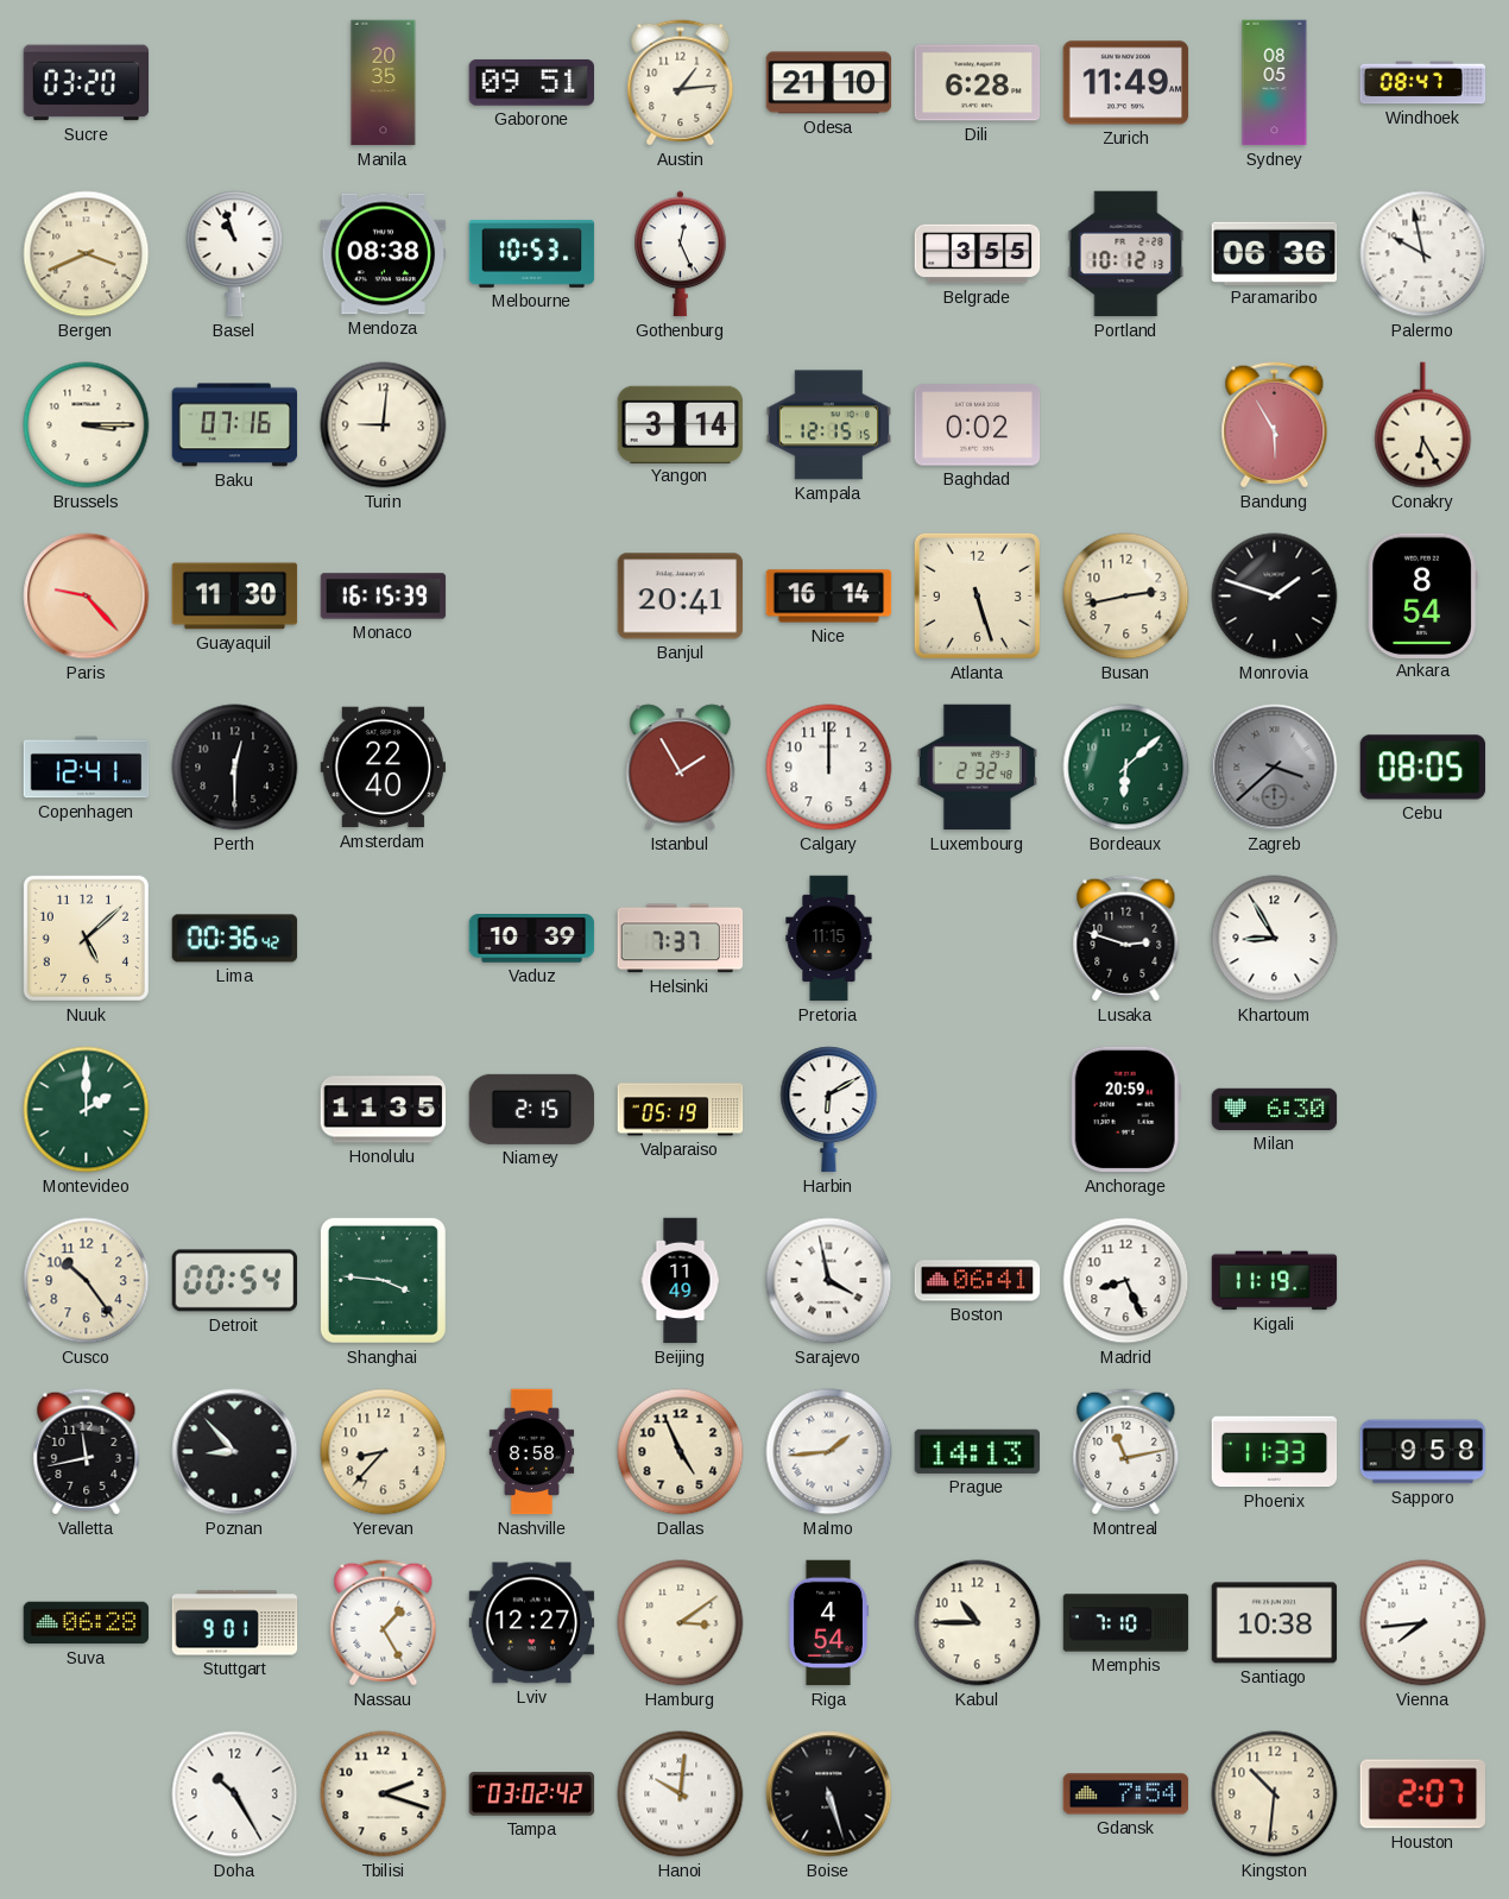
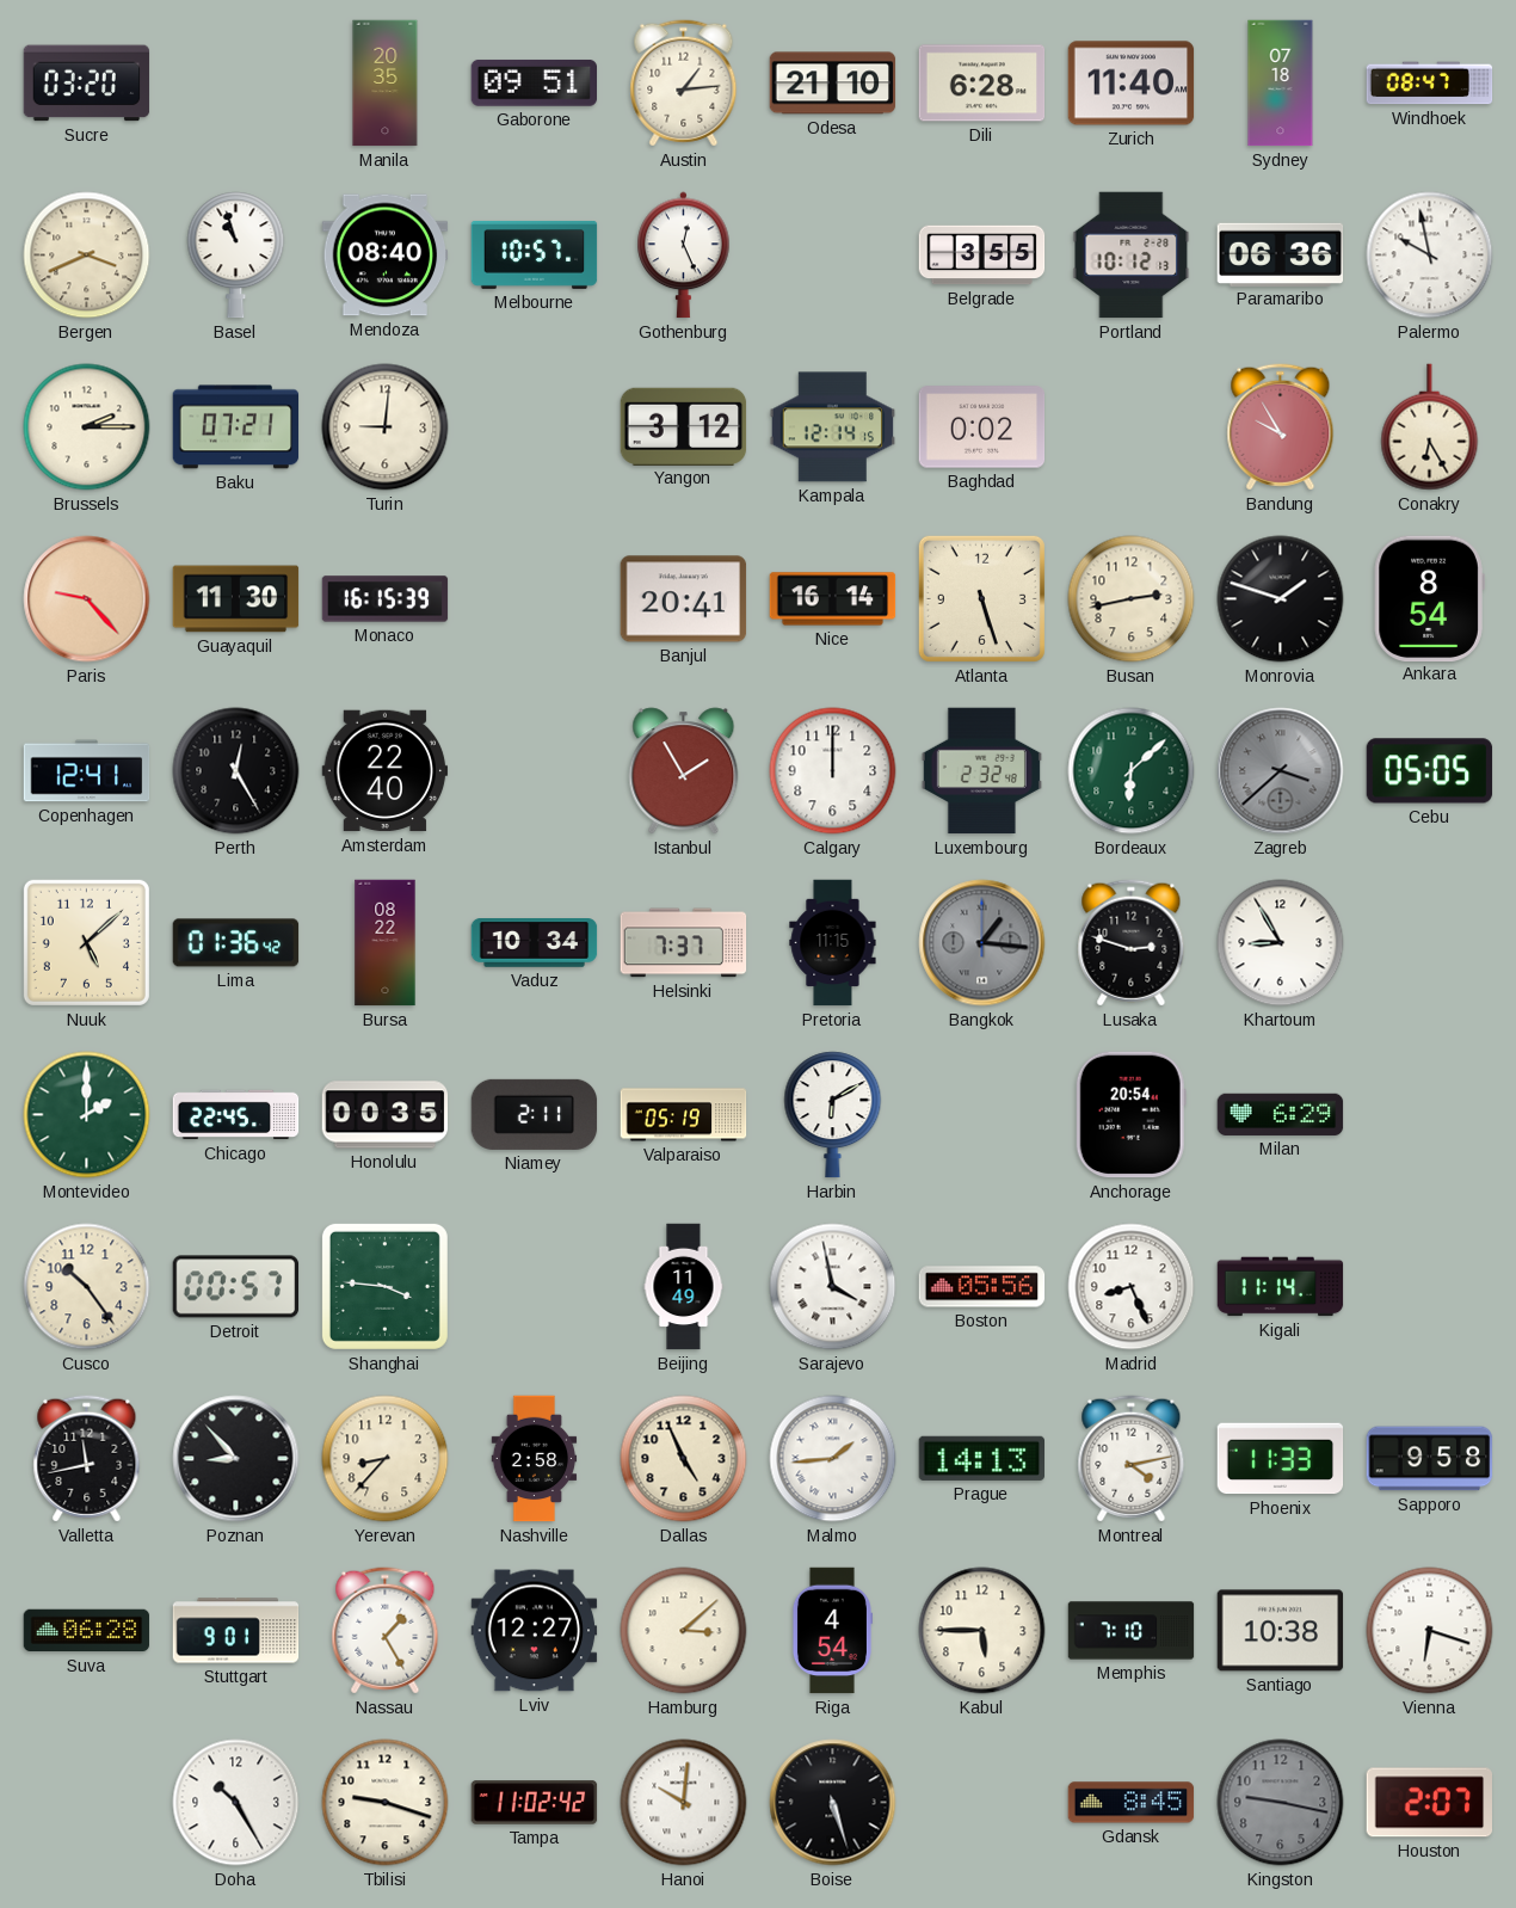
Zurich: 11:49 -> 11:40
Sydney: 08:05 -> 07:18
Mendoza: 08:38 -> 08:40
Melbourne: 10:53 -> 10:57
Brussels: 3:15 -> 2:15
Baku: 07:16 -> 07:21
Yangon: 3:14 -> 3:12
Kampala: 12:15 -> 12:14
Bandung: 5:55 -> 9:55
Perth: 12:30 -> 12:25
Cebu: 08:05 -> 05:05
Lima: 00:36 -> 01:36
Bursa: none -> 08:22
Vaduz: 10:39 -> 10:34
Bangkok: none -> 1:16
Chicago: none -> 22:45
Honolulu: 11:35 -> 00:35
Niamey: 2:15 -> 2:11
Anchorage: 20:59 -> 20:54
Milan: 6:30 -> 6:29
Detroit: 00:54 -> 00:57
Boston: 06:41 -> 05:56
Kigali: 11:19 -> 11:14
Nashville: 8:58 -> 2:58
Montreal: 11:13 -> 4:13
Hamburg: 3:09 -> 3:08
Kabul: 10:45 -> 5:45
Vienna: 7:44 -> 6:18
Tbilisi: 2:18 -> 9:18
Tampa: 03:02 -> 11:02
Gdansk: 7:54 -> 8:45
Kingston: 10:31 -> 9:17
Kingston dial: cream -> grey
